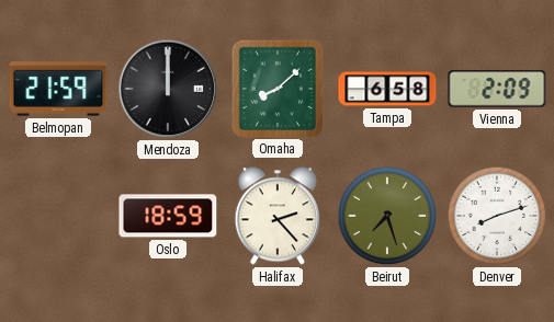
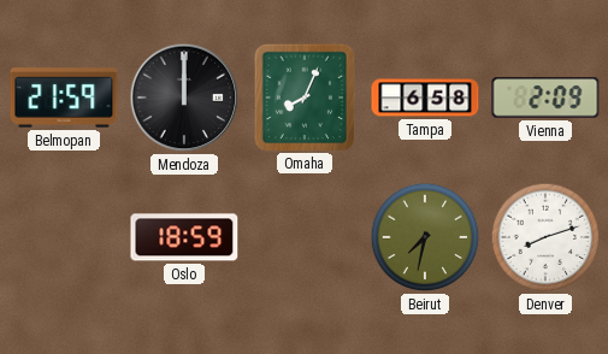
Omaha: 8:08 -> 8:04
Halifax: 2:23 -> none
Beirut: 7:27 -> 7:32
